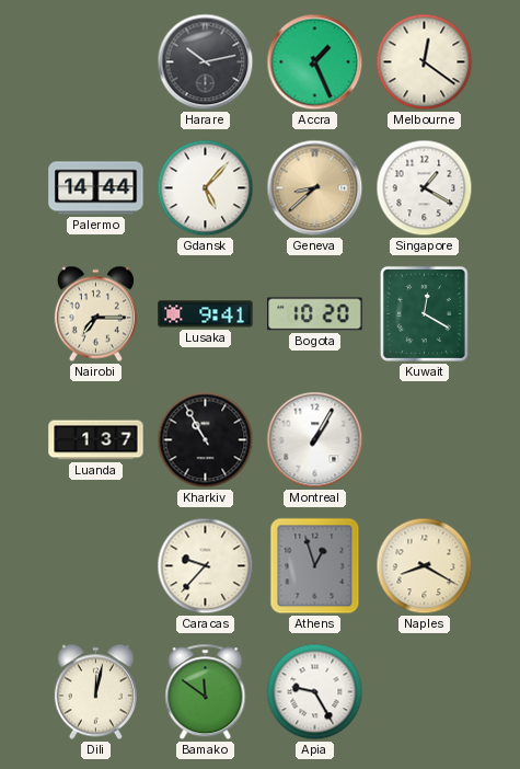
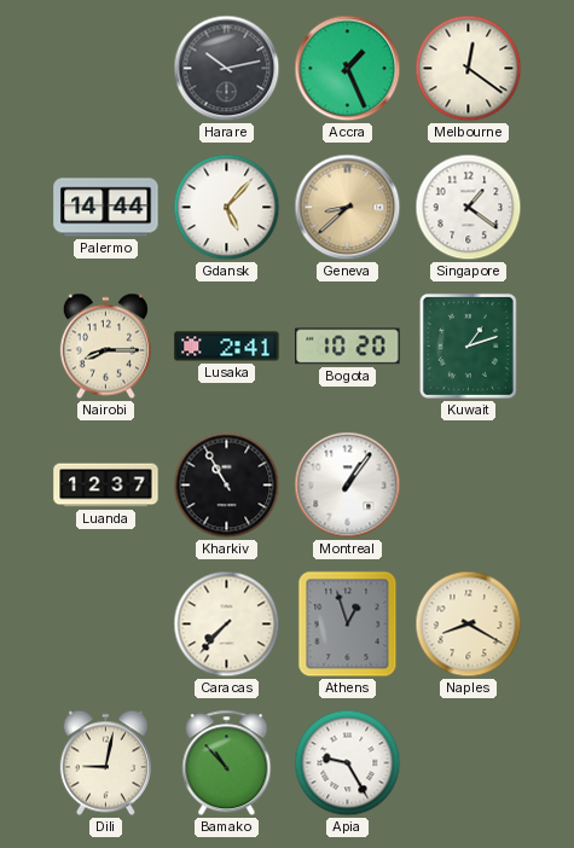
Singapore: 1:20 -> 1:21
Nairobi: 7:15 -> 8:15
Lusaka: 9:41 -> 2:41
Kuwait: 12:20 -> 1:12
Luanda: 1:37 -> 12:37
Montreal: 1:05 -> 1:06
Caracas: 9:37 -> 7:37
Dili: 12:02 -> 9:02
Bamako: 11:51 -> 10:53
